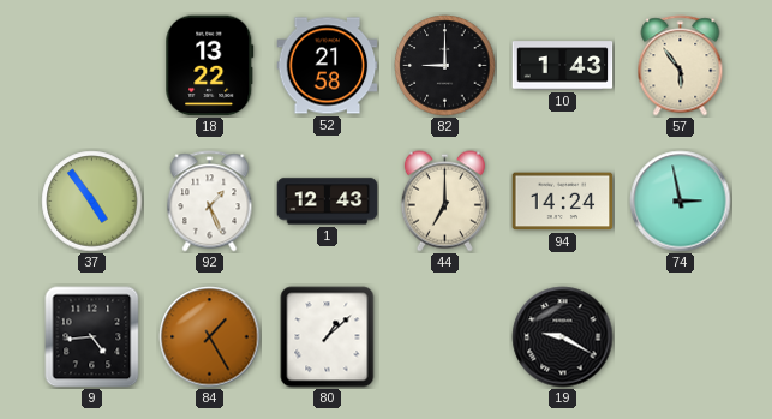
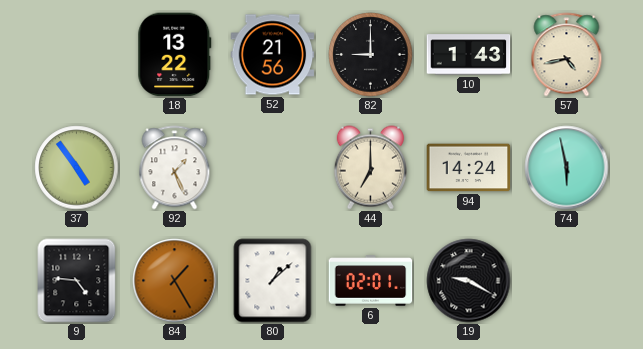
52: 21:58 -> 21:56
57: 5:54 -> 4:43
1: 12:43 -> none
74: 2:58 -> 5:58
9: 4:44 -> 4:46
6: none -> 02:01
